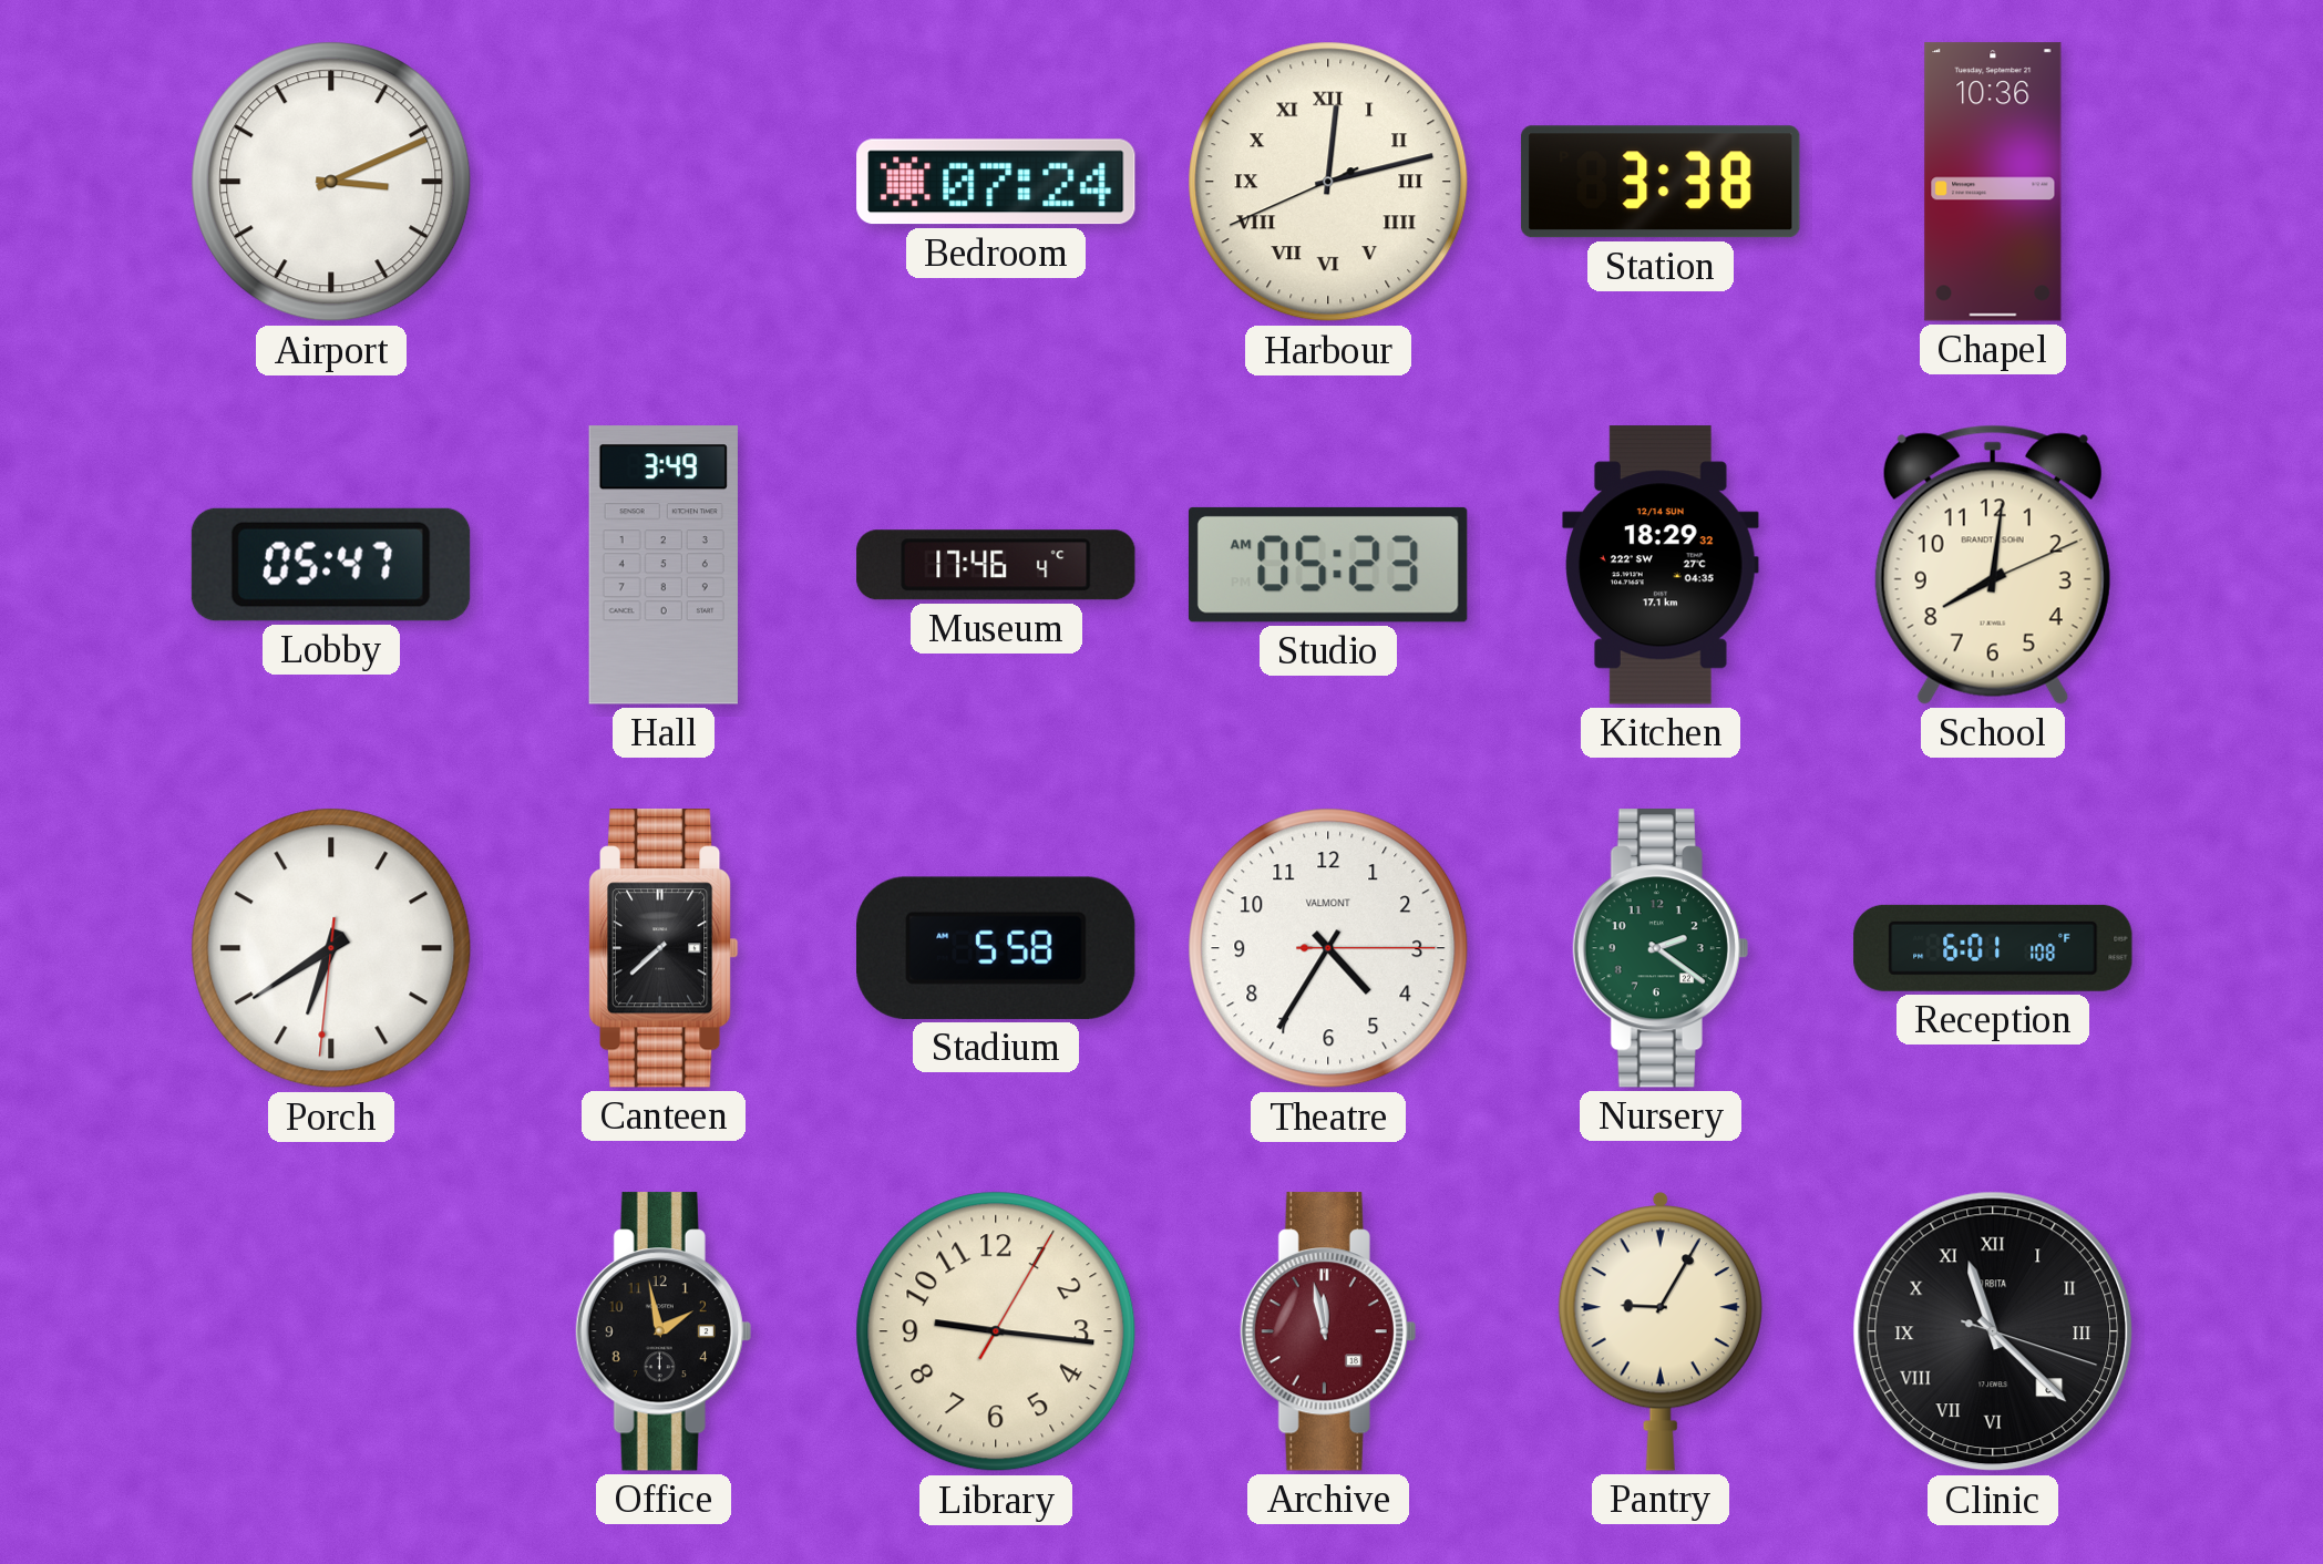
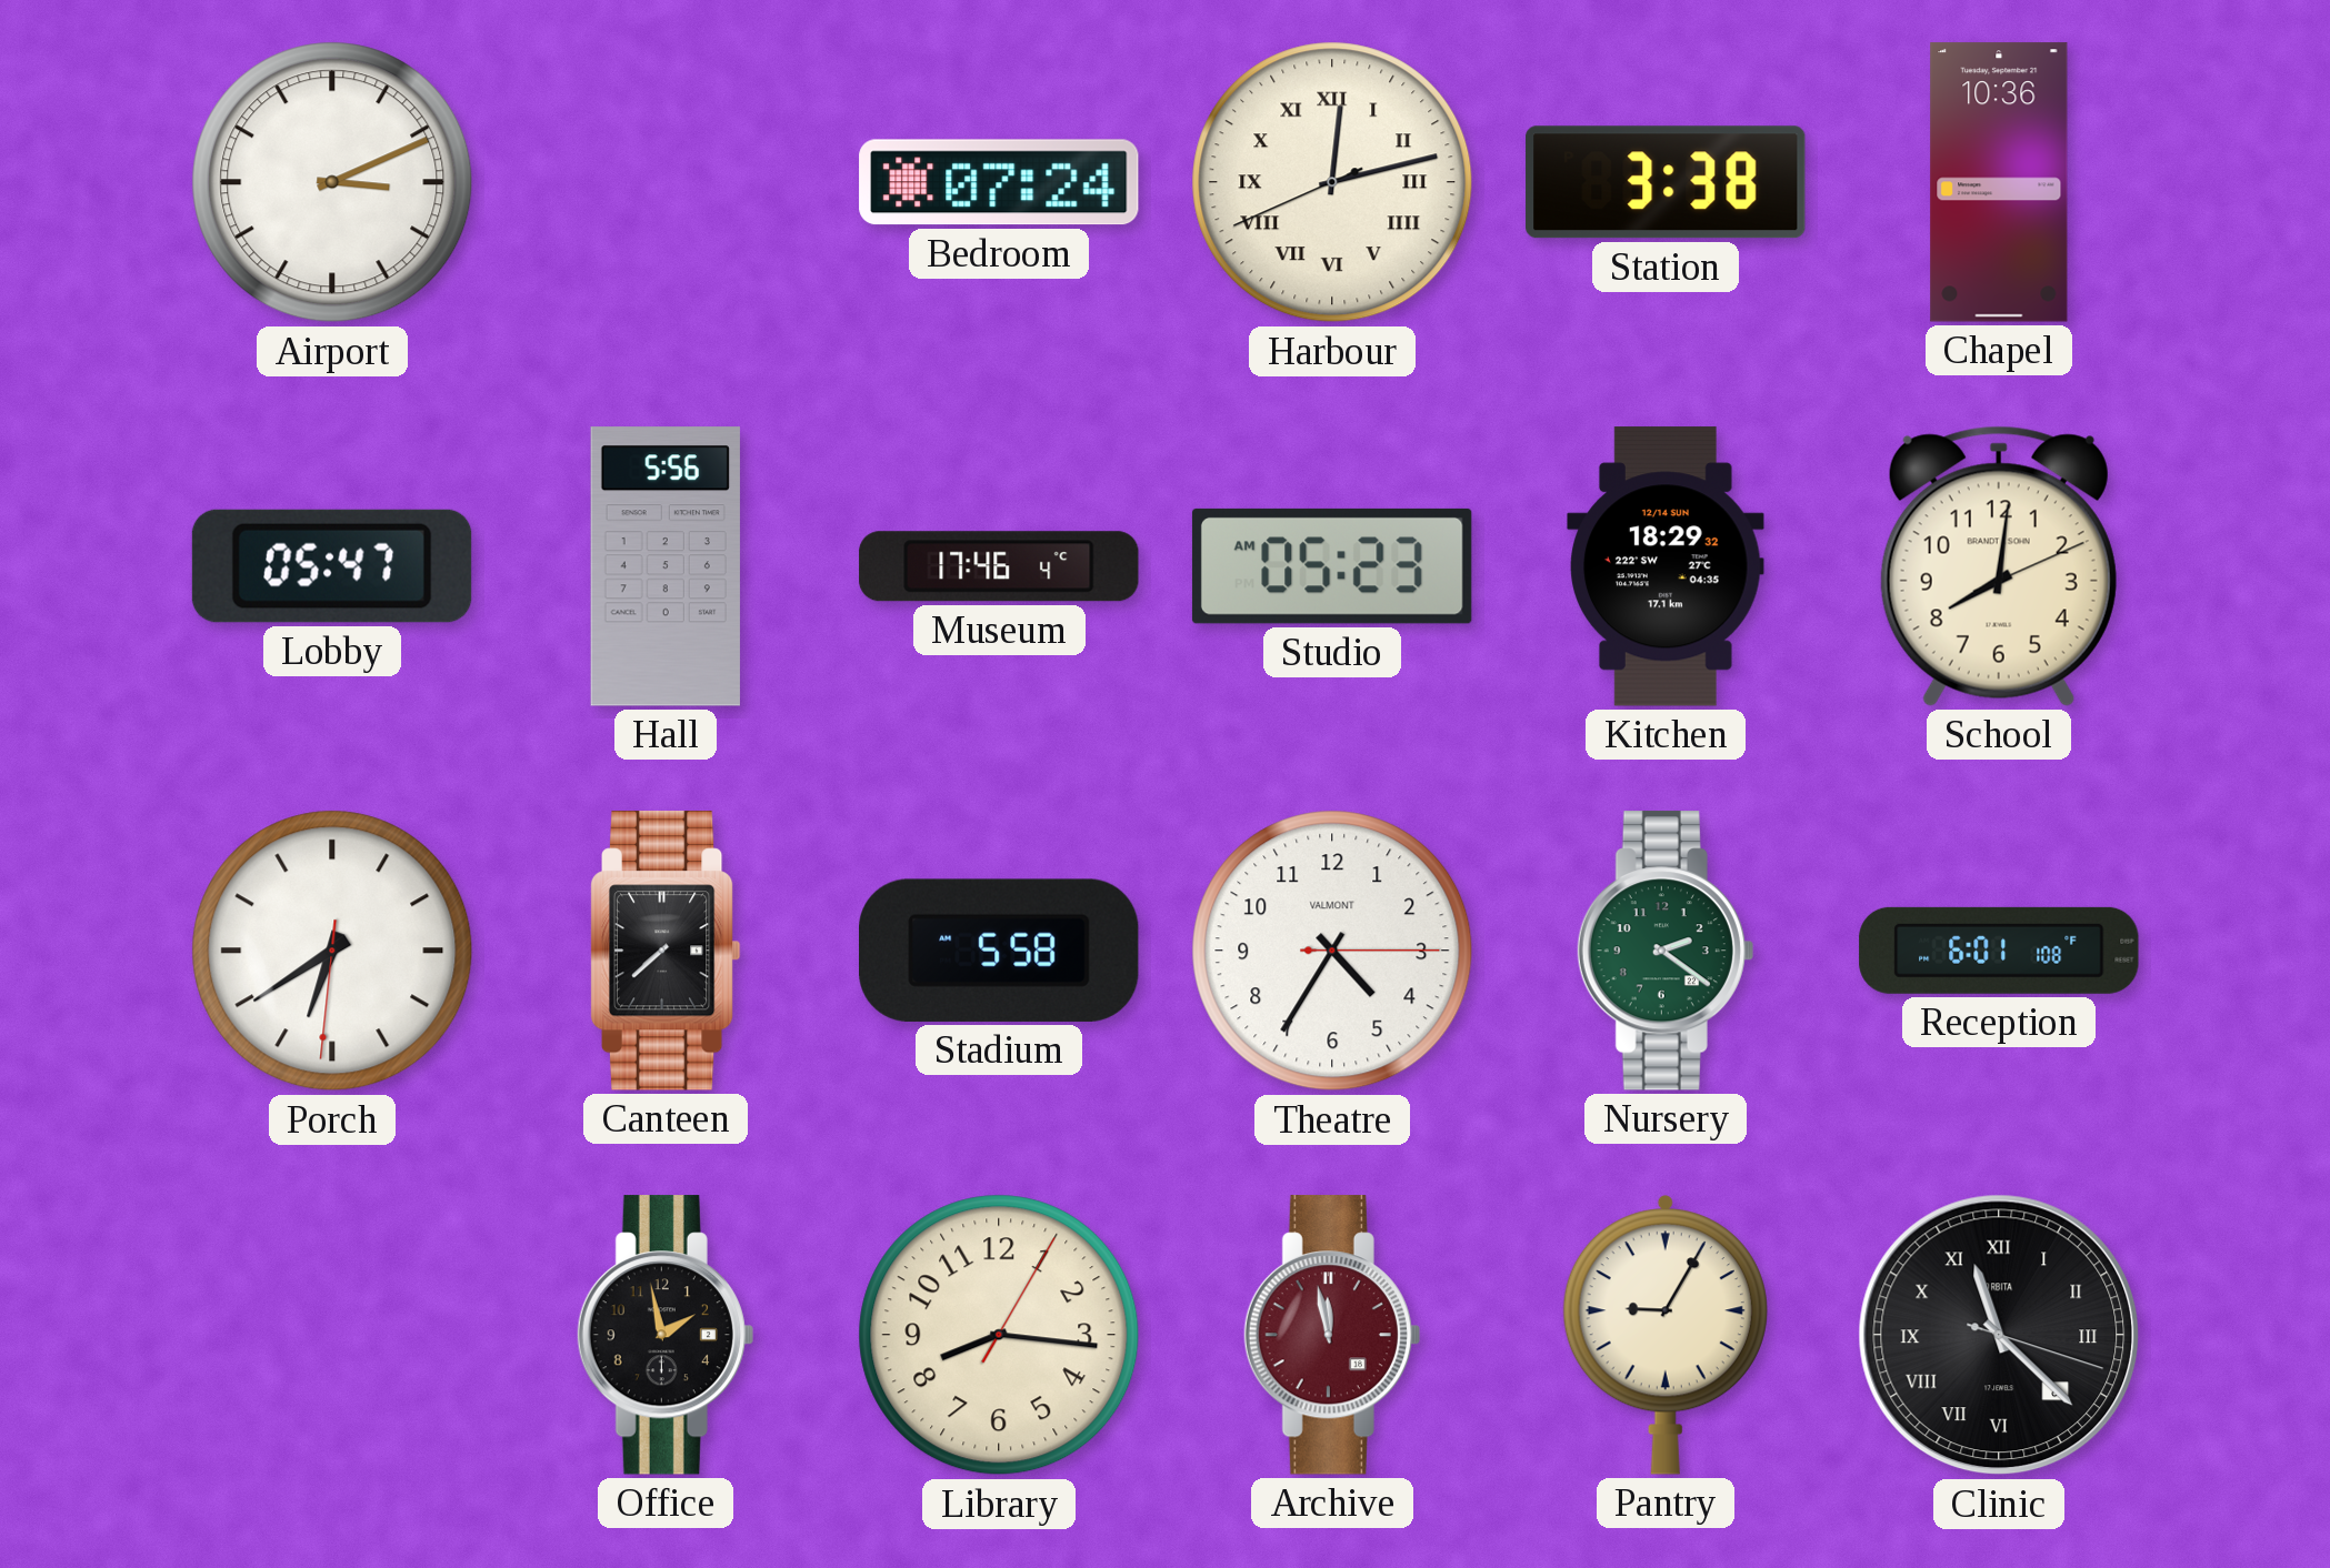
Hall: 3:49 -> 5:56
Library: 9:16 -> 8:16
